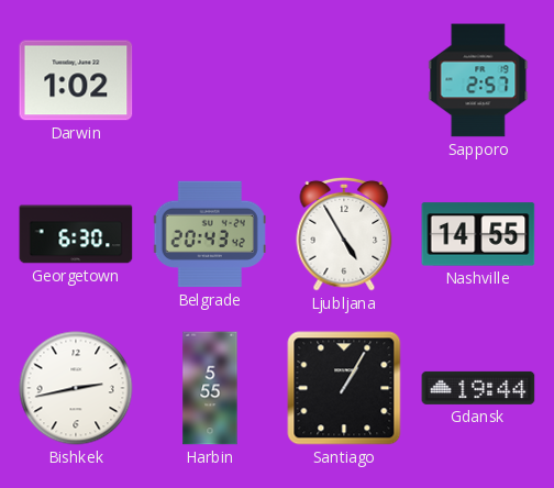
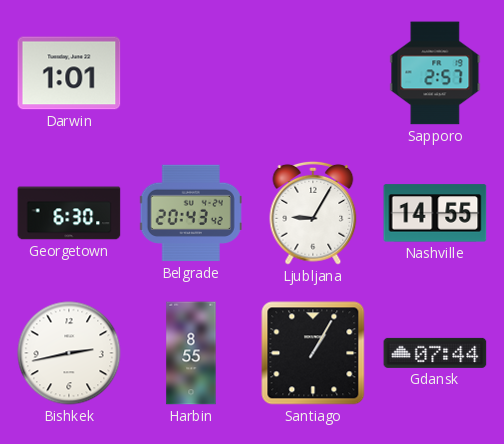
Darwin: 1:02 -> 1:01
Ljubljana: 4:55 -> 9:05
Harbin: 5:55 -> 8:55
Gdansk: 19:44 -> 07:44
